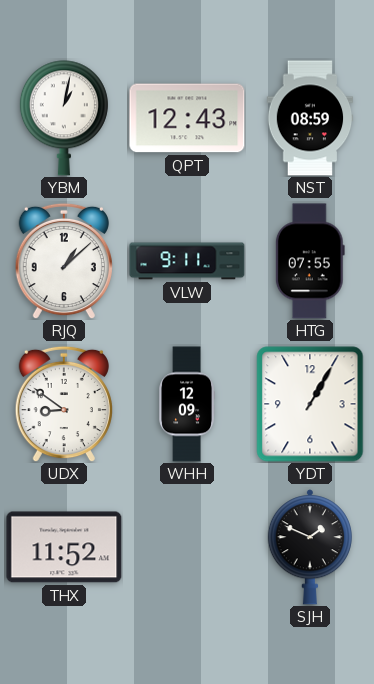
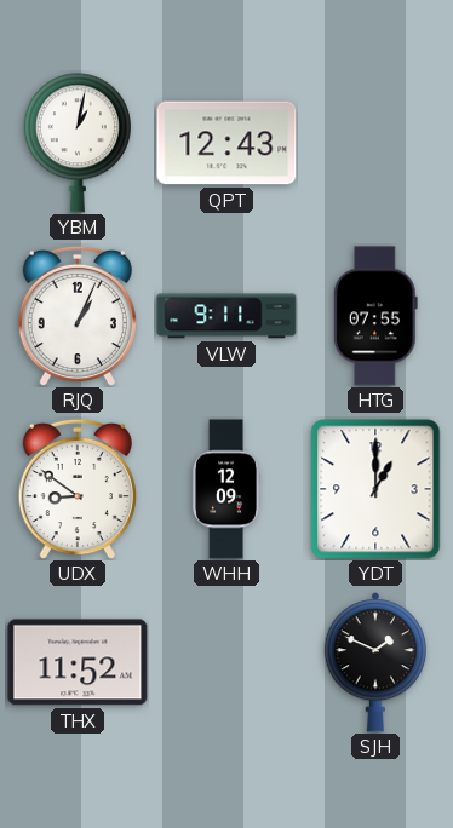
NST: 08:59 -> none
RJQ: 1:08 -> 1:04
YDT: 1:05 -> 1:00
